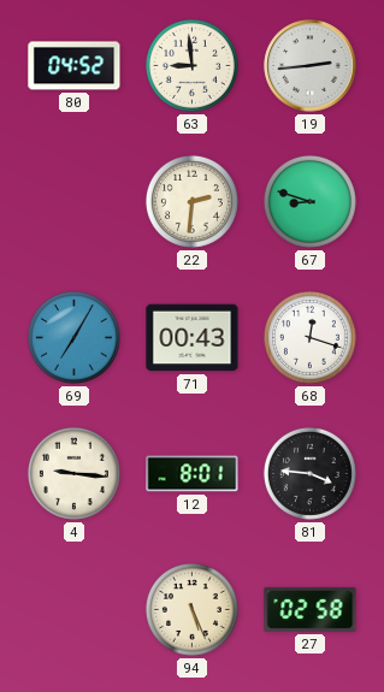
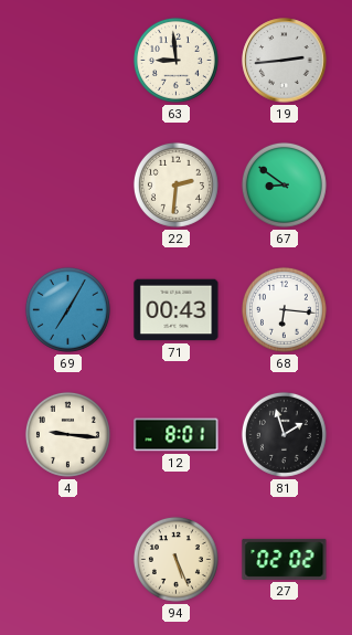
80: 04:52 -> none
67: 8:48 -> 8:51
68: 12:18 -> 6:16
81: 3:46 -> 1:57
27: 02:58 -> 02:02
